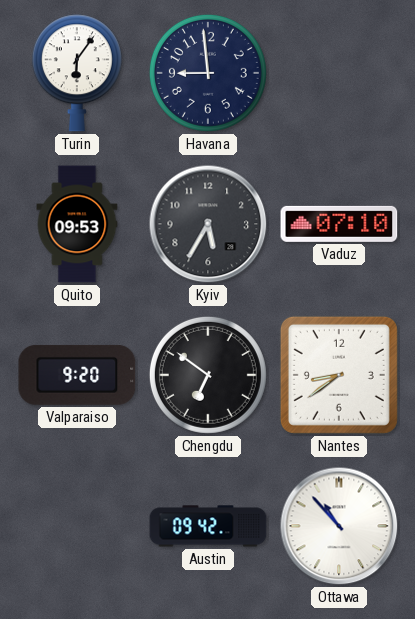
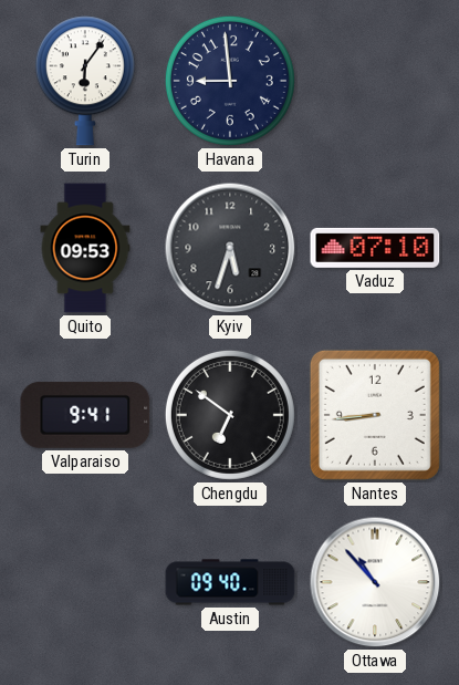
Kyiv: 5:35 -> 5:33
Valparaiso: 9:20 -> 9:41
Nantes: 8:39 -> 8:44
Austin: 09:42 -> 09:40
